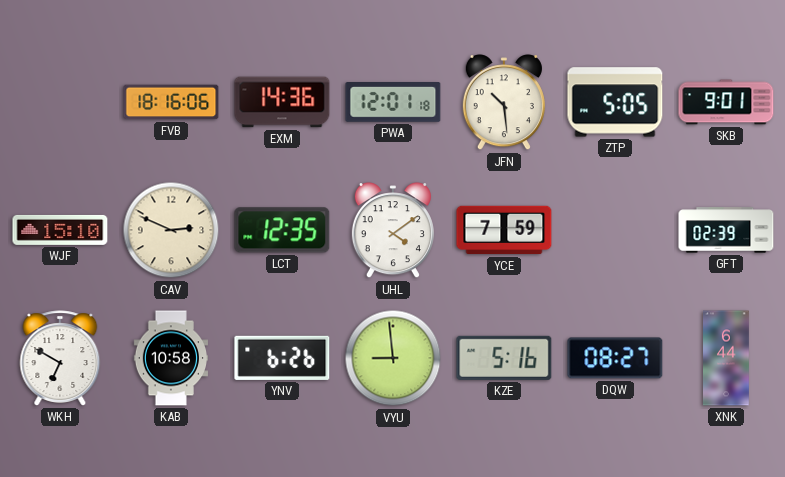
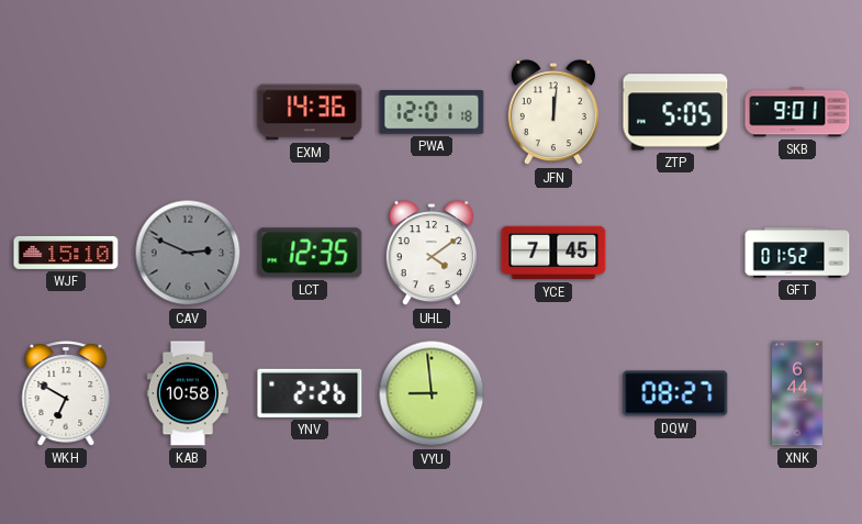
FVB: 18:16 -> none
JFN: 10:29 -> 12:01
CAV dial: cream -> grey
YCE: 7:59 -> 7:45
GFT: 02:39 -> 01:52
YNV: 6:26 -> 2:26
KZE: 5:16 -> none
